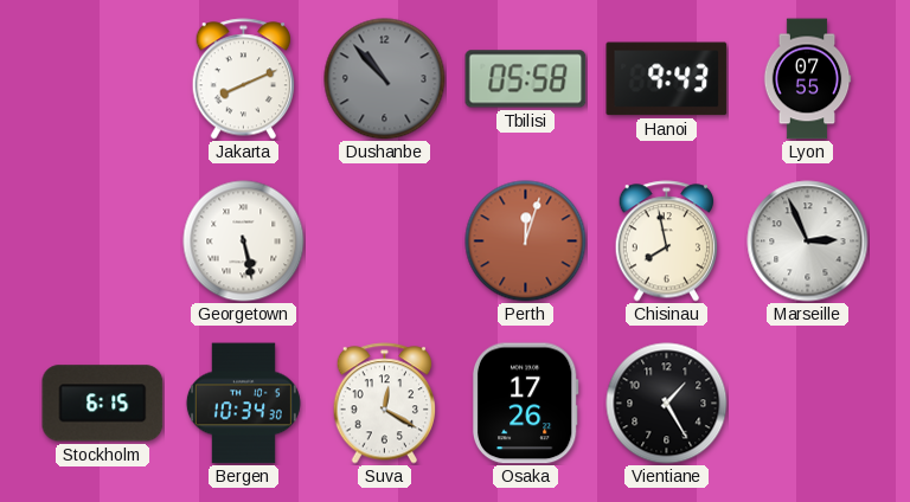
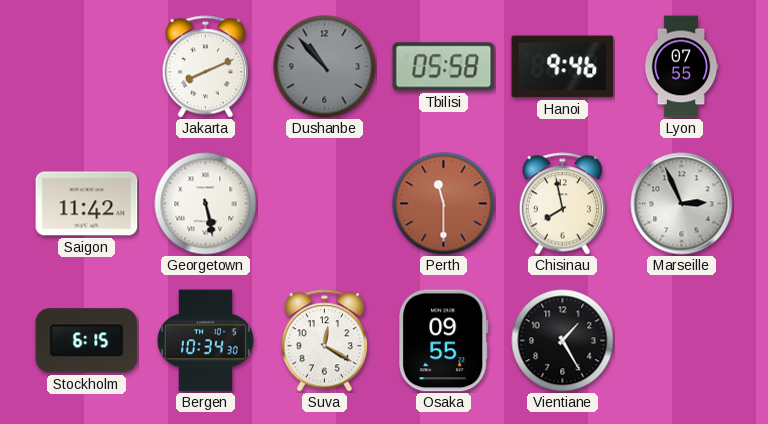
Hanoi: 9:43 -> 9:46
Saigon: none -> 11:42
Perth: 12:03 -> 11:30
Osaka: 17:26 -> 09:55
